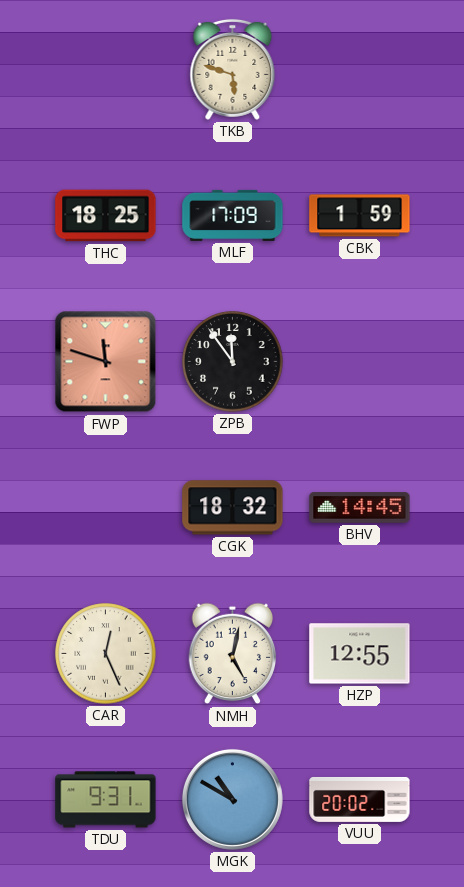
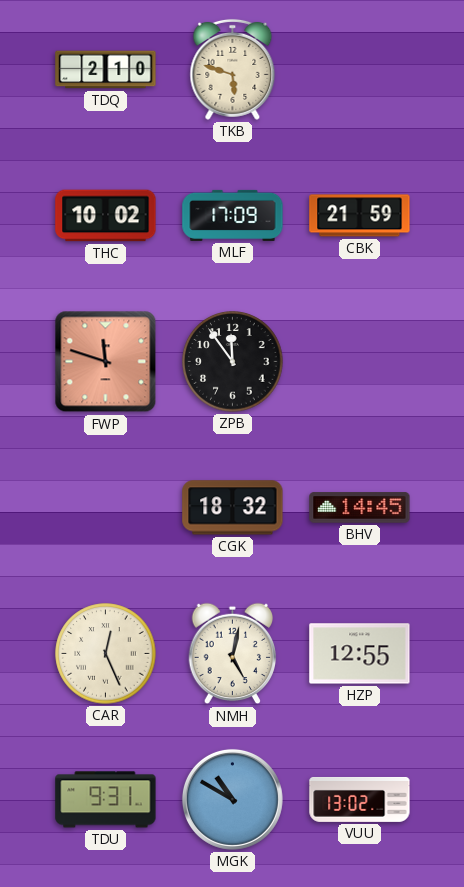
TDQ: none -> 2:10
THC: 18:25 -> 10:02
CBK: 1:59 -> 21:59
VUU: 20:02 -> 13:02
